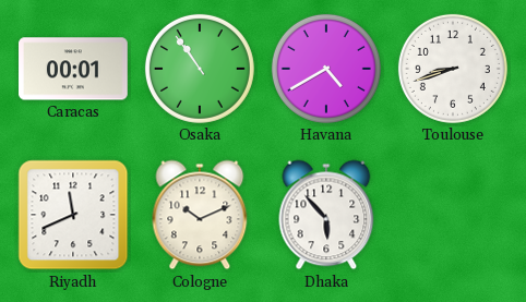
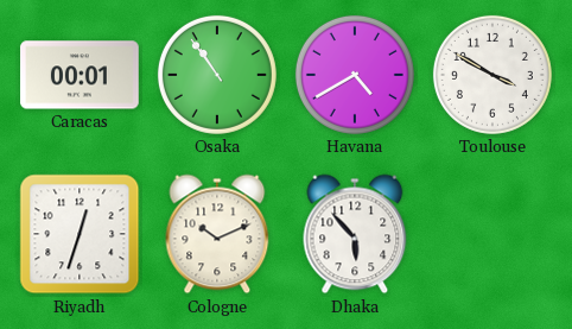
Toulouse: 8:42 -> 3:50
Riyadh: 11:41 -> 12:33
